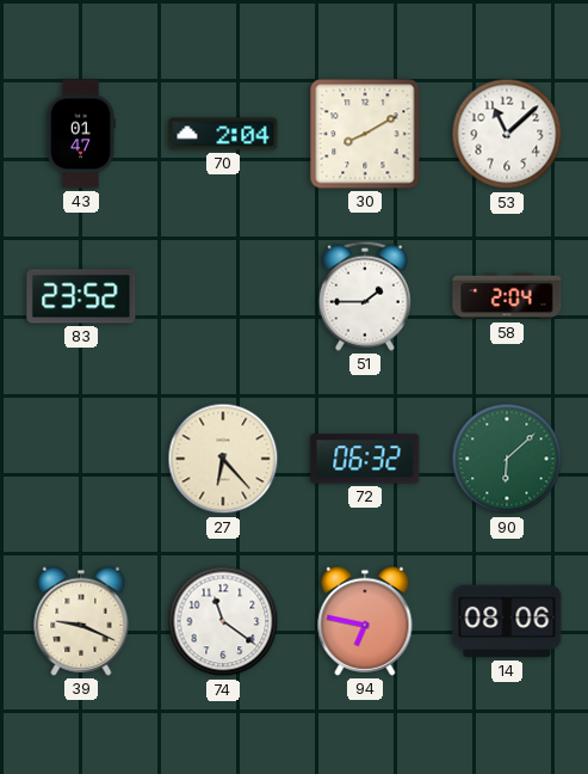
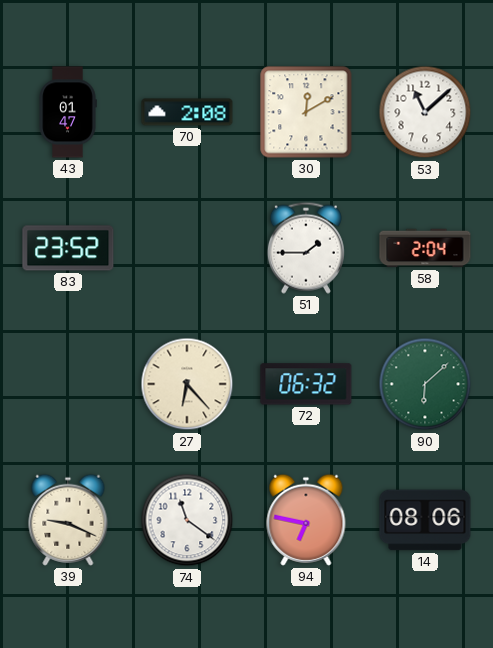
70: 2:04 -> 2:08
30: 8:10 -> 12:10
